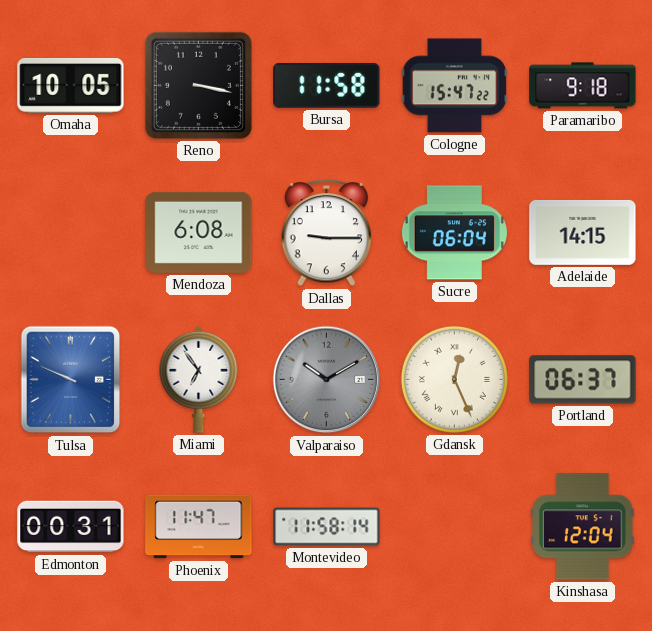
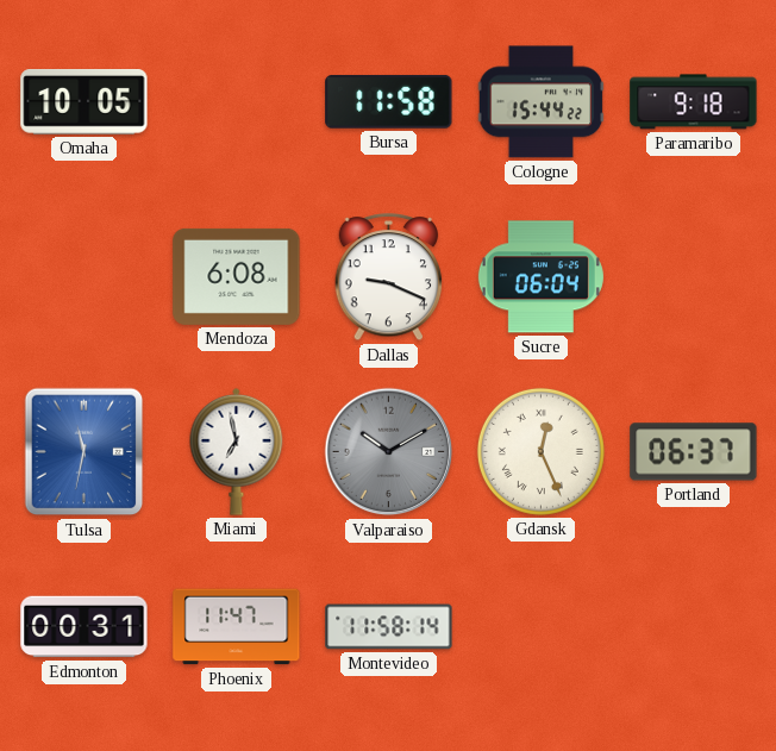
Reno: 3:17 -> none
Cologne: 15:47 -> 15:44
Dallas: 9:15 -> 9:19
Adelaide: 14:15 -> none
Tulsa: 9:49 -> 11:32
Miami: 6:54 -> 6:58
Kinshasa: 12:04 -> none
